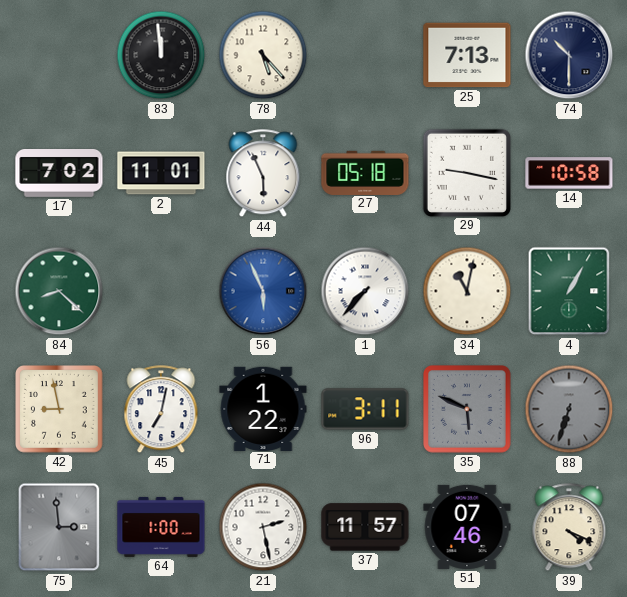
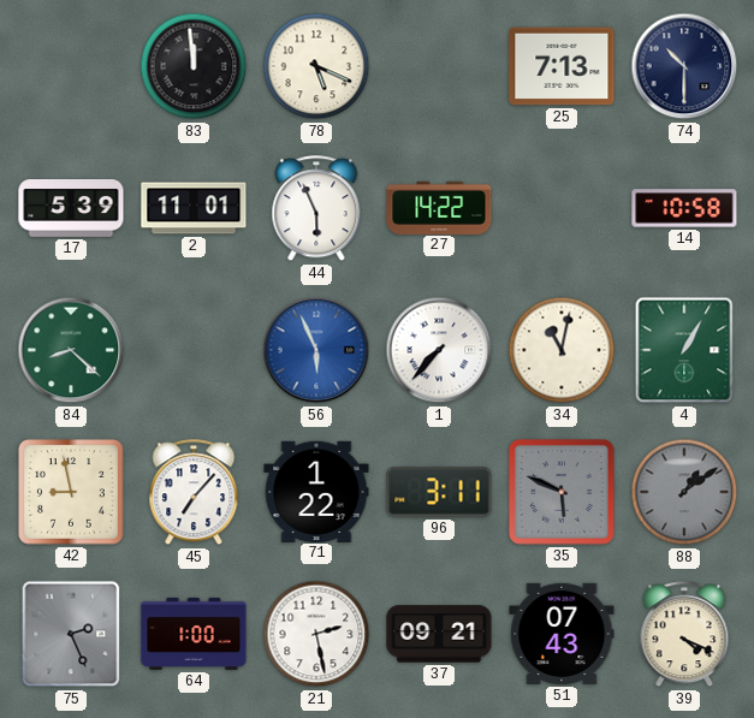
78: 5:23 -> 5:19
17: 7:02 -> 5:39
27: 05:18 -> 14:22
29: 9:17 -> none
45: 7:02 -> 7:07
88: 6:33 -> 1:09
75: 2:59 -> 2:26
37: 11:57 -> 09:21
51: 07:46 -> 07:43
